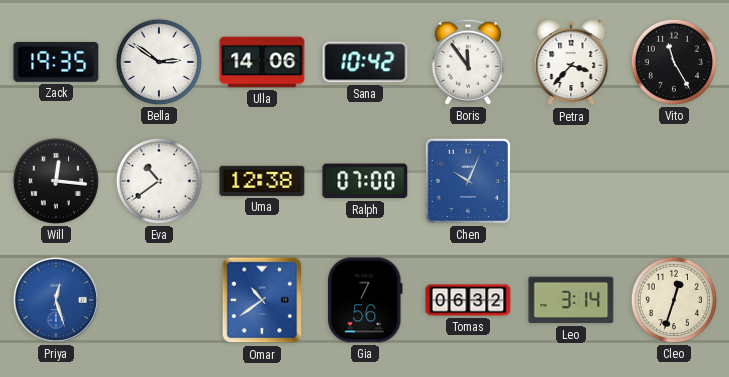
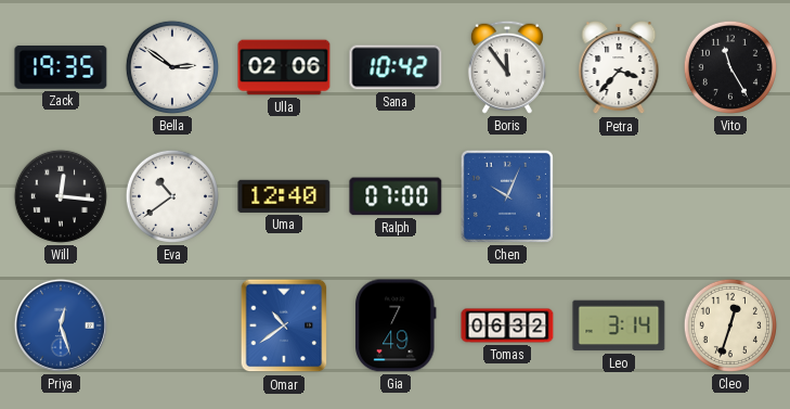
Ulla: 14:06 -> 02:06
Uma: 12:38 -> 12:40
Gia: 7:56 -> 7:49
